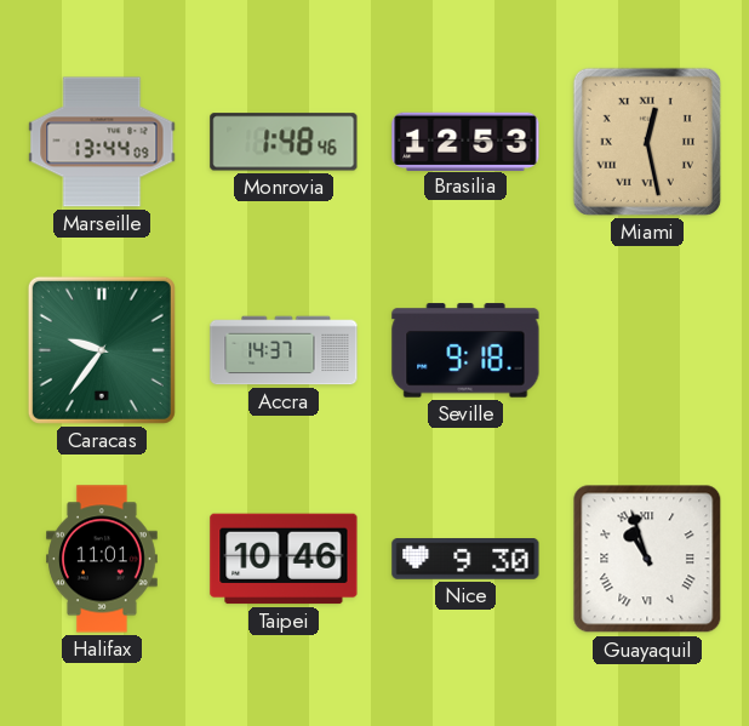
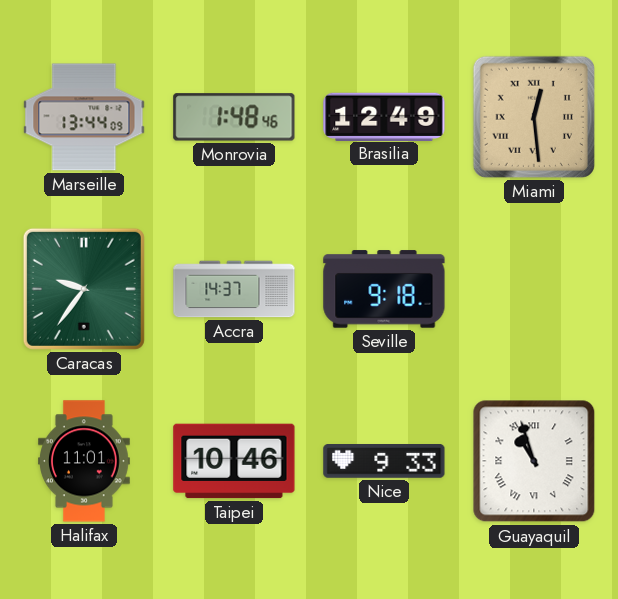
Brasilia: 12:53 -> 12:49
Miami: 12:28 -> 12:29
Nice: 9:30 -> 9:33
